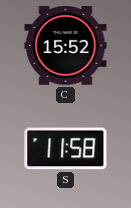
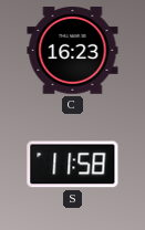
C: 15:52 -> 16:23
